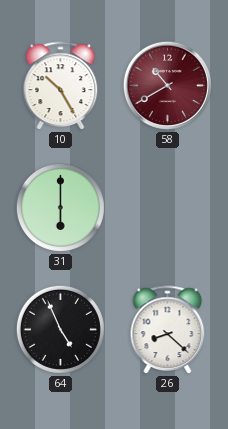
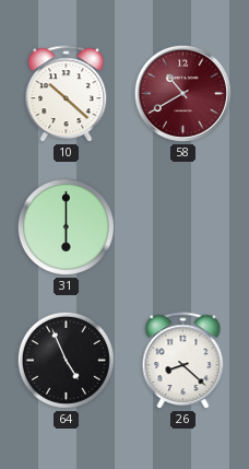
10: 10:25 -> 10:22
